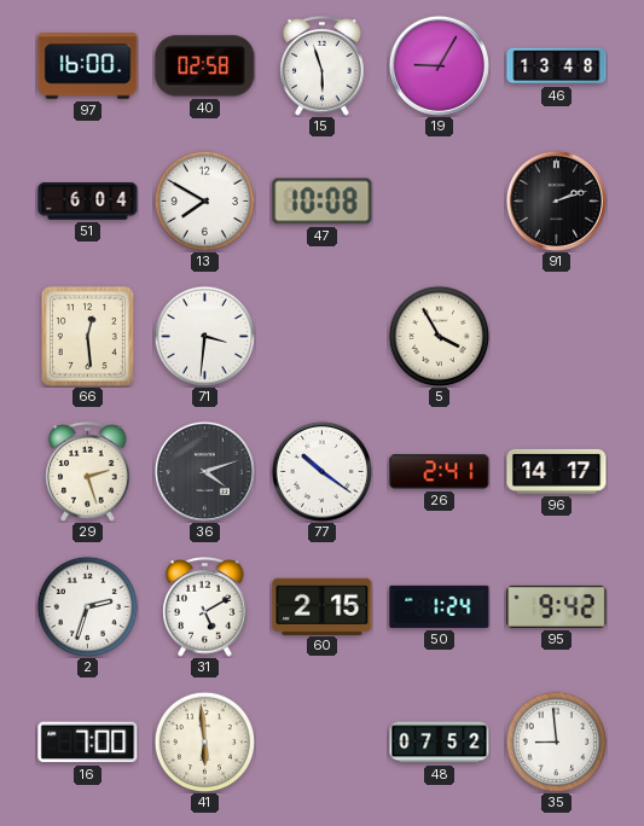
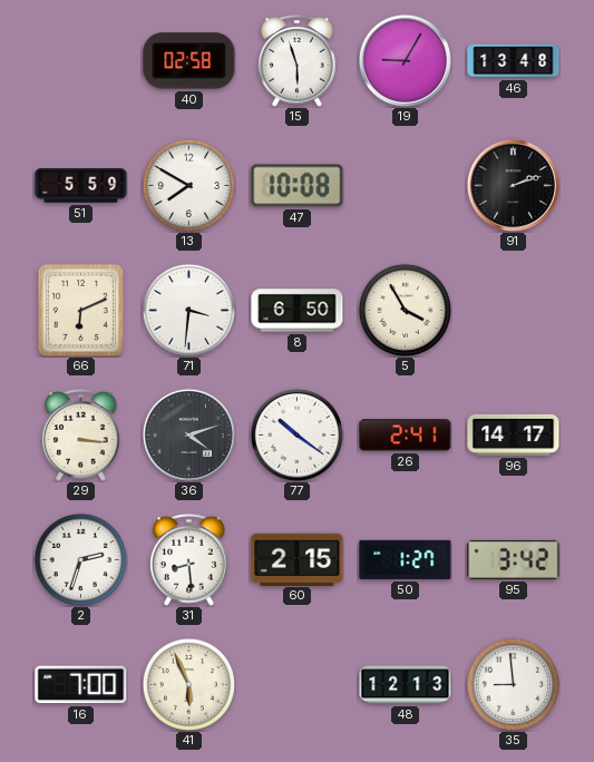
97: 16:00 -> none
51: 6:04 -> 5:59
66: 12:29 -> 6:11
8: none -> 6:50
29: 2:27 -> 3:16
31: 5:10 -> 8:29
50: 1:24 -> 1:27
95: 9:42 -> 3:42
41: 5:59 -> 5:56
48: 07:52 -> 12:13
